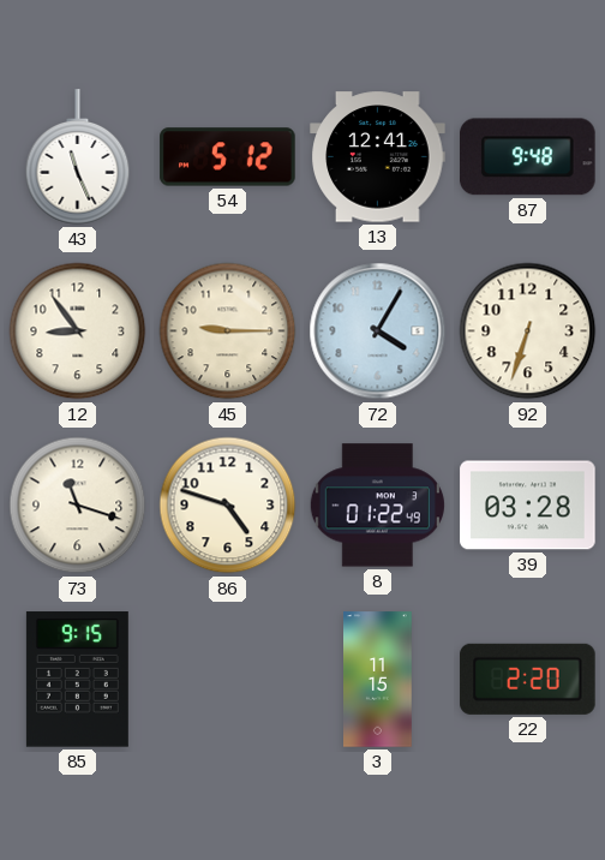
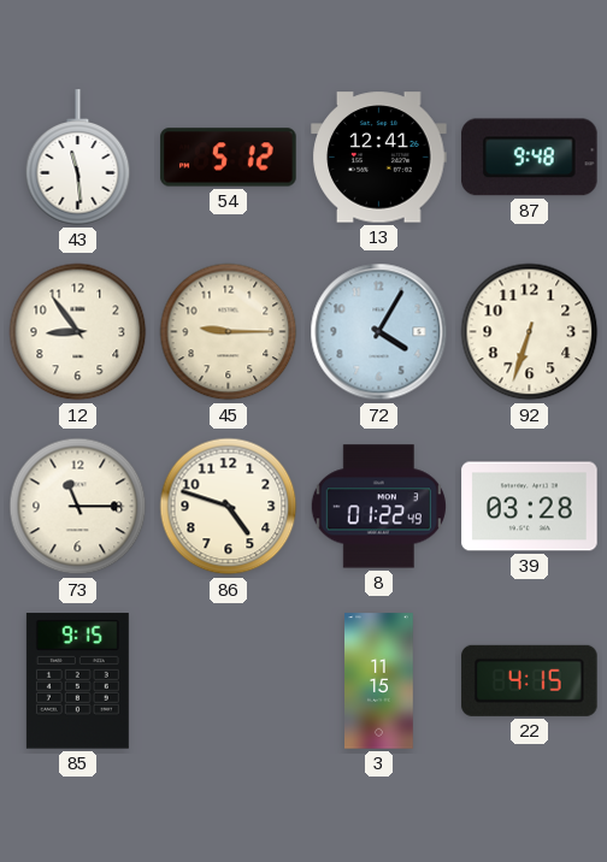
43: 11:26 -> 11:29
73: 11:18 -> 11:15
22: 2:20 -> 4:15
